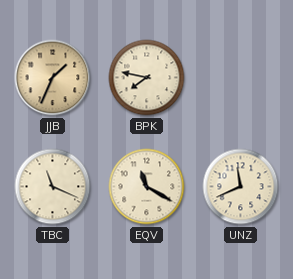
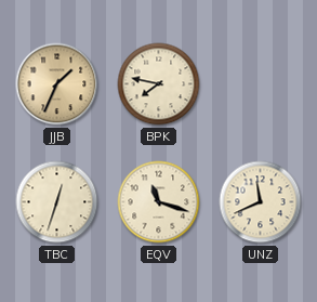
TBC: 11:19 -> 12:33
EQV: 11:20 -> 11:18
